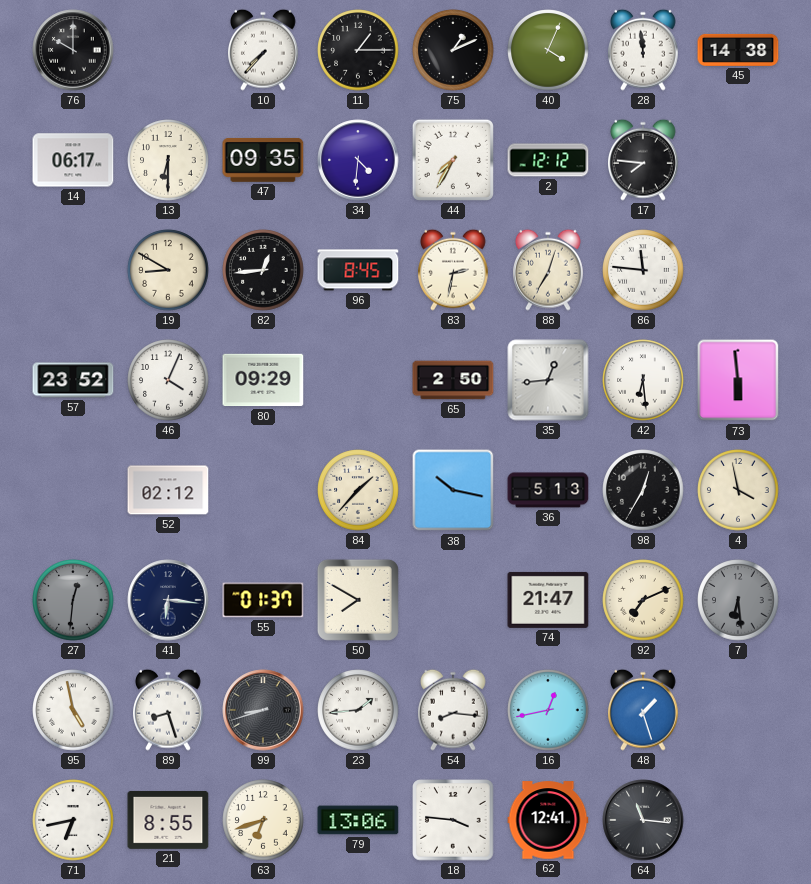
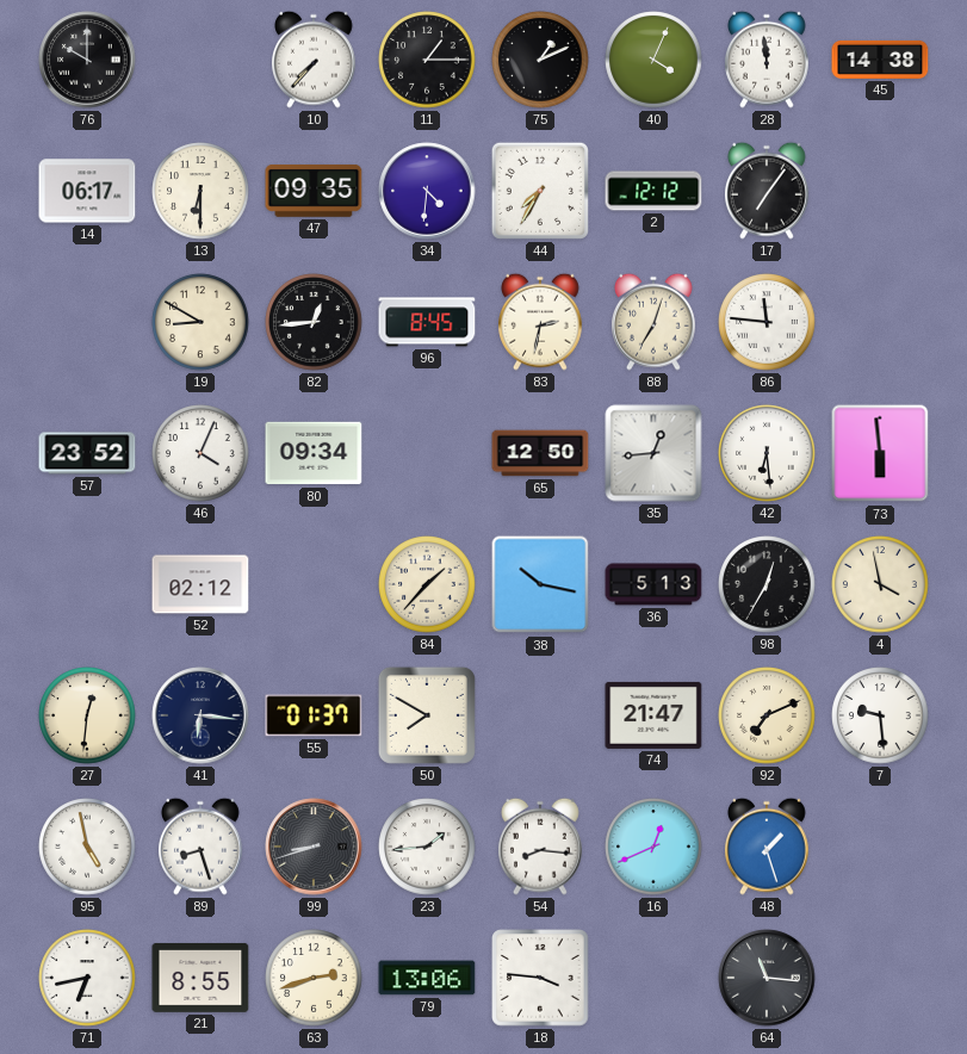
17: 7:46 -> 7:06
80: 09:29 -> 09:34
65: 2:50 -> 12:50
27 dial: grey -> cream
7: 6:29 -> 9:29
7 dial: grey -> white
16: 12:43 -> 12:41
63: 6:42 -> 2:42
62: 12:41 -> none
